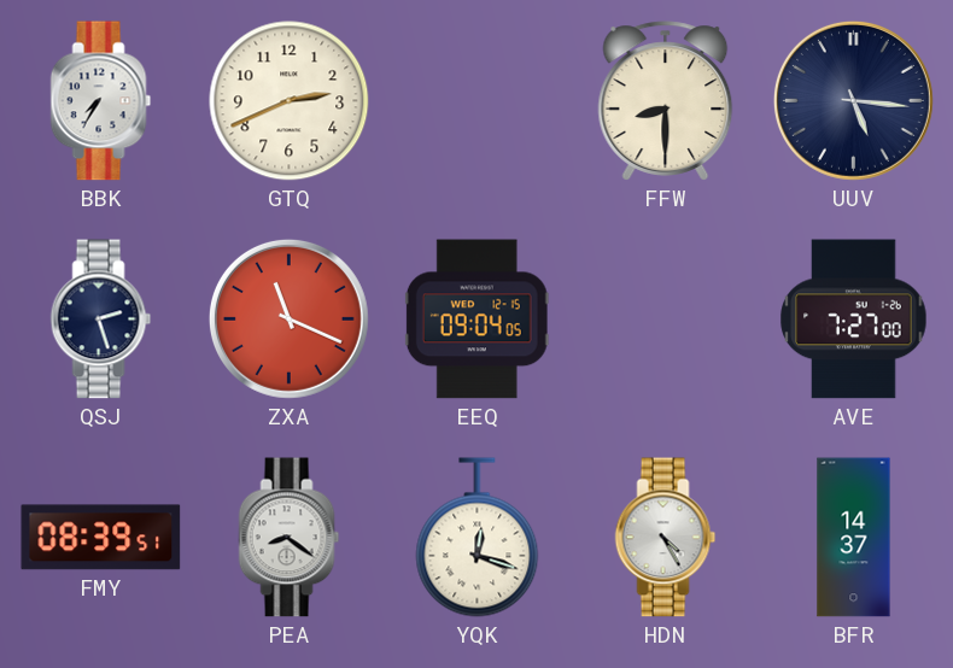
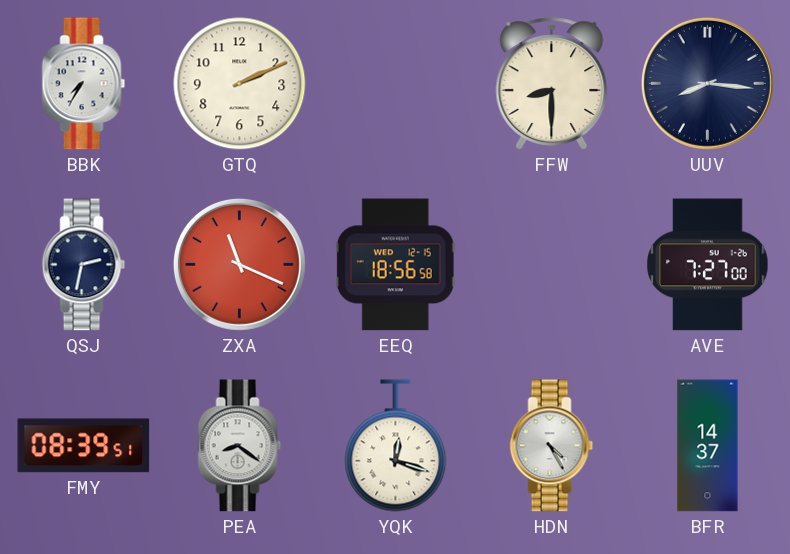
GTQ: 2:41 -> 2:11
UUV: 5:16 -> 8:16
QSJ: 2:27 -> 2:32
EEQ: 09:04 -> 18:56
